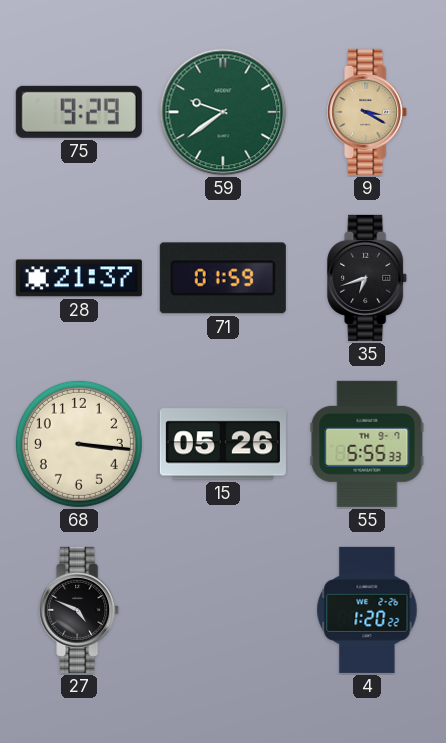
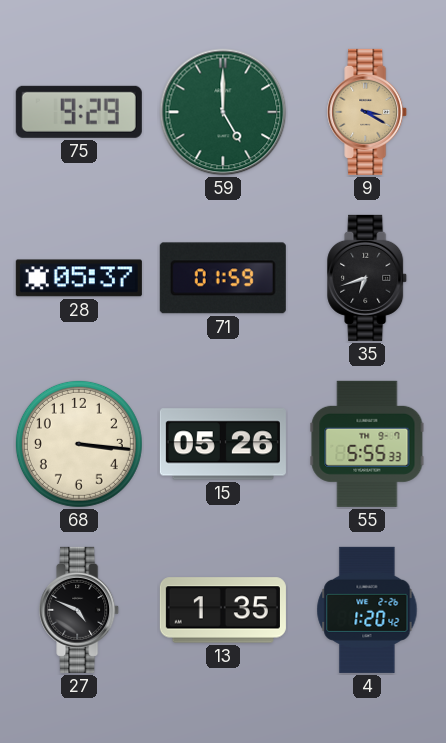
59: 9:39 -> 5:00
28: 21:37 -> 05:37
13: none -> 1:35
4: 1:20:22 -> 1:20:42
